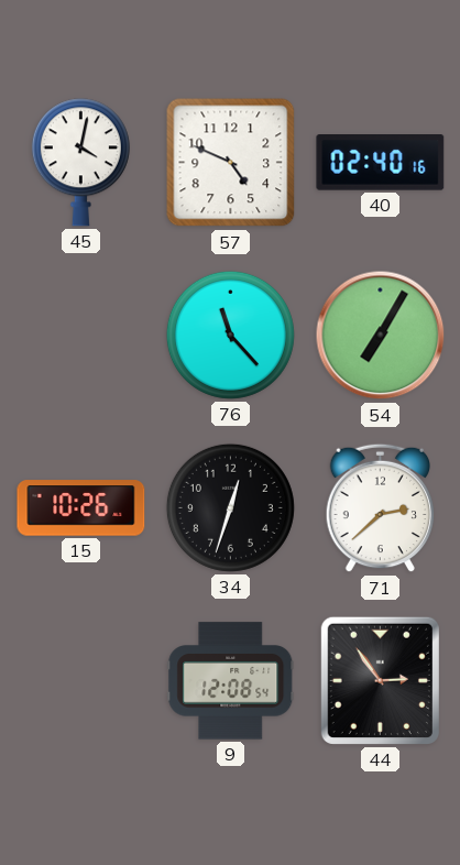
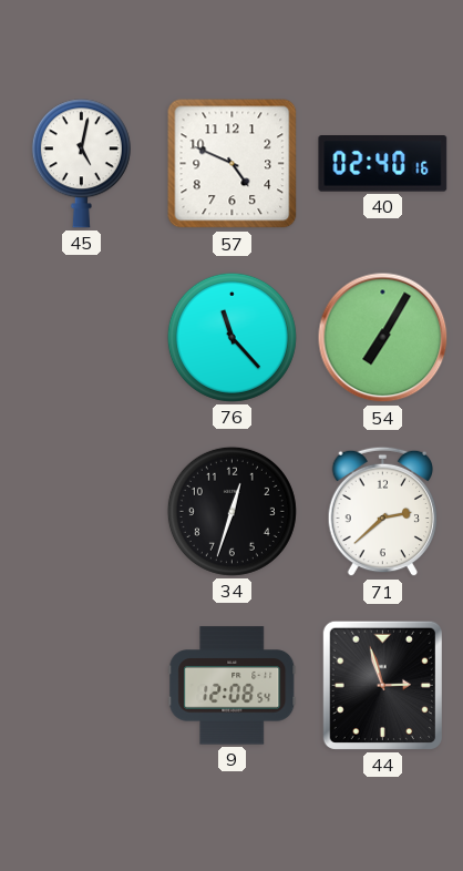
45: 4:02 -> 5:02
15: 10:26 -> none
44: 2:54 -> 2:57
